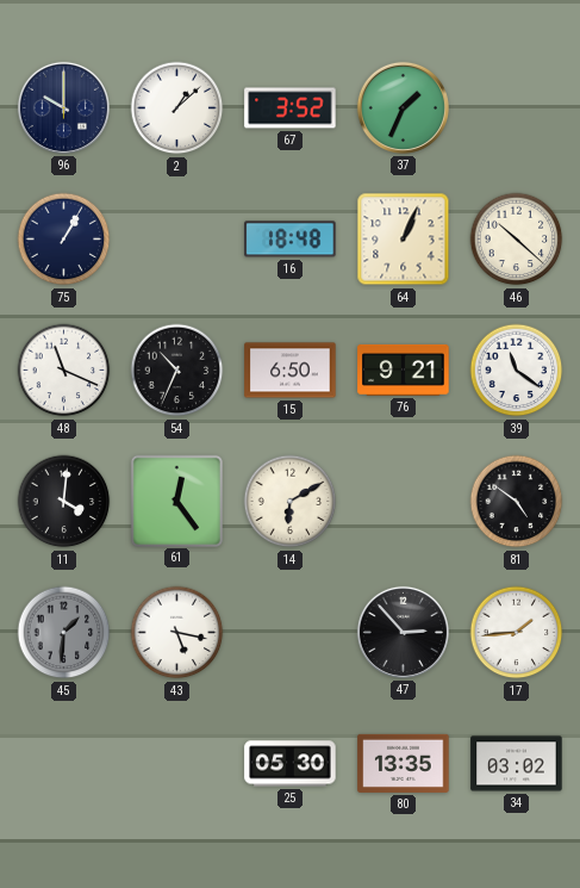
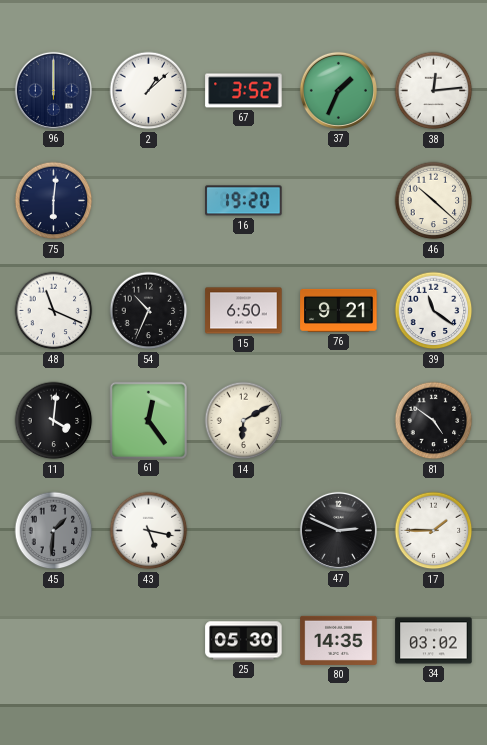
96: 10:00 -> 12:00
38: none -> 12:14
75: 1:05 -> 6:01
16: 18:48 -> 19:20
64: 1:04 -> none
47: 2:53 -> 2:49
17: 1:44 -> 1:45
80: 13:35 -> 14:35
